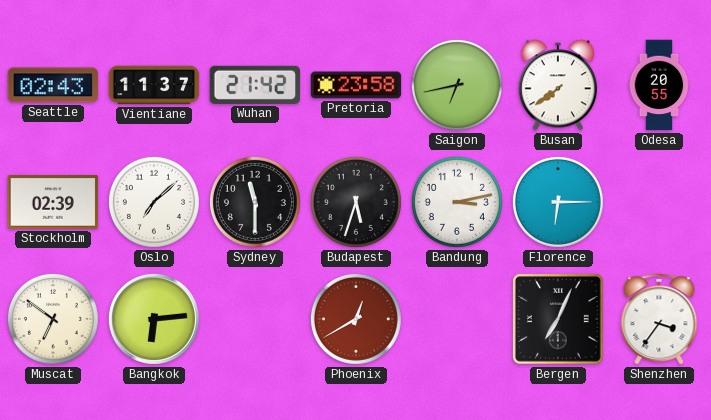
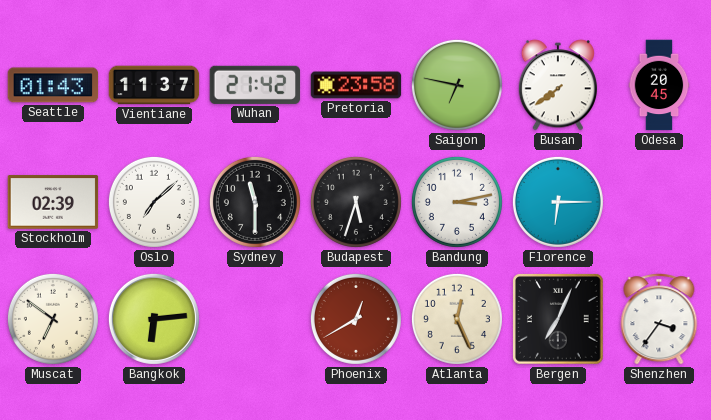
Seattle: 02:43 -> 01:43
Saigon: 6:43 -> 6:47
Odesa: 20:55 -> 20:45
Atlanta: none -> 12:26
